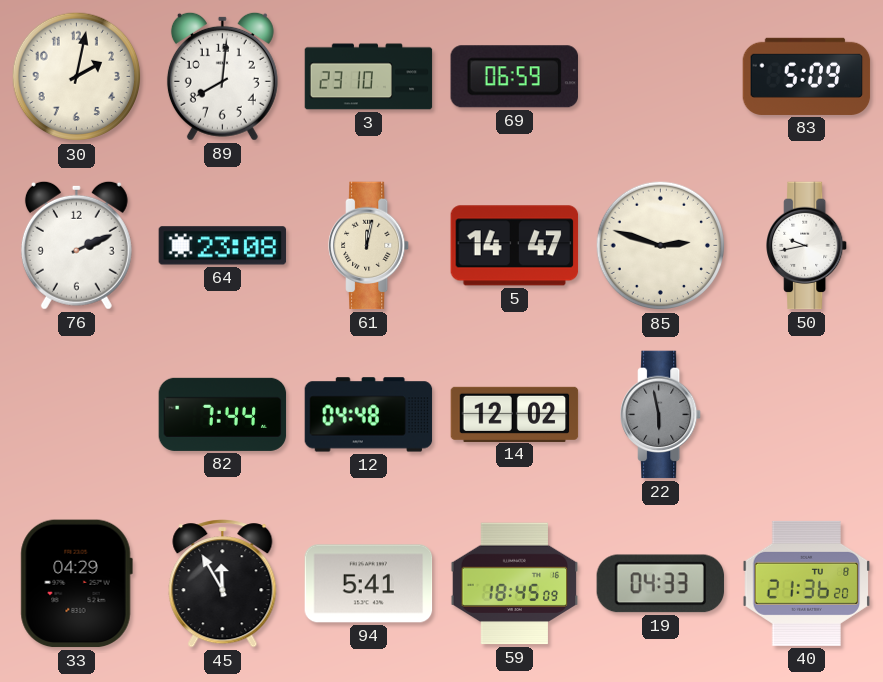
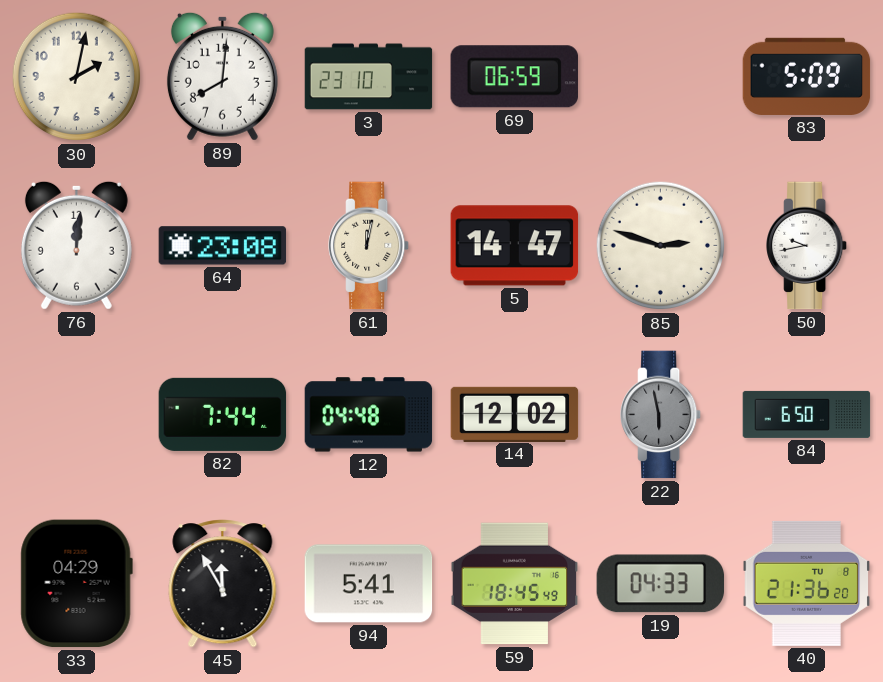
76: 2:11 -> 12:01
84: none -> 6:50
59: 18:45:09 -> 18:45:49
